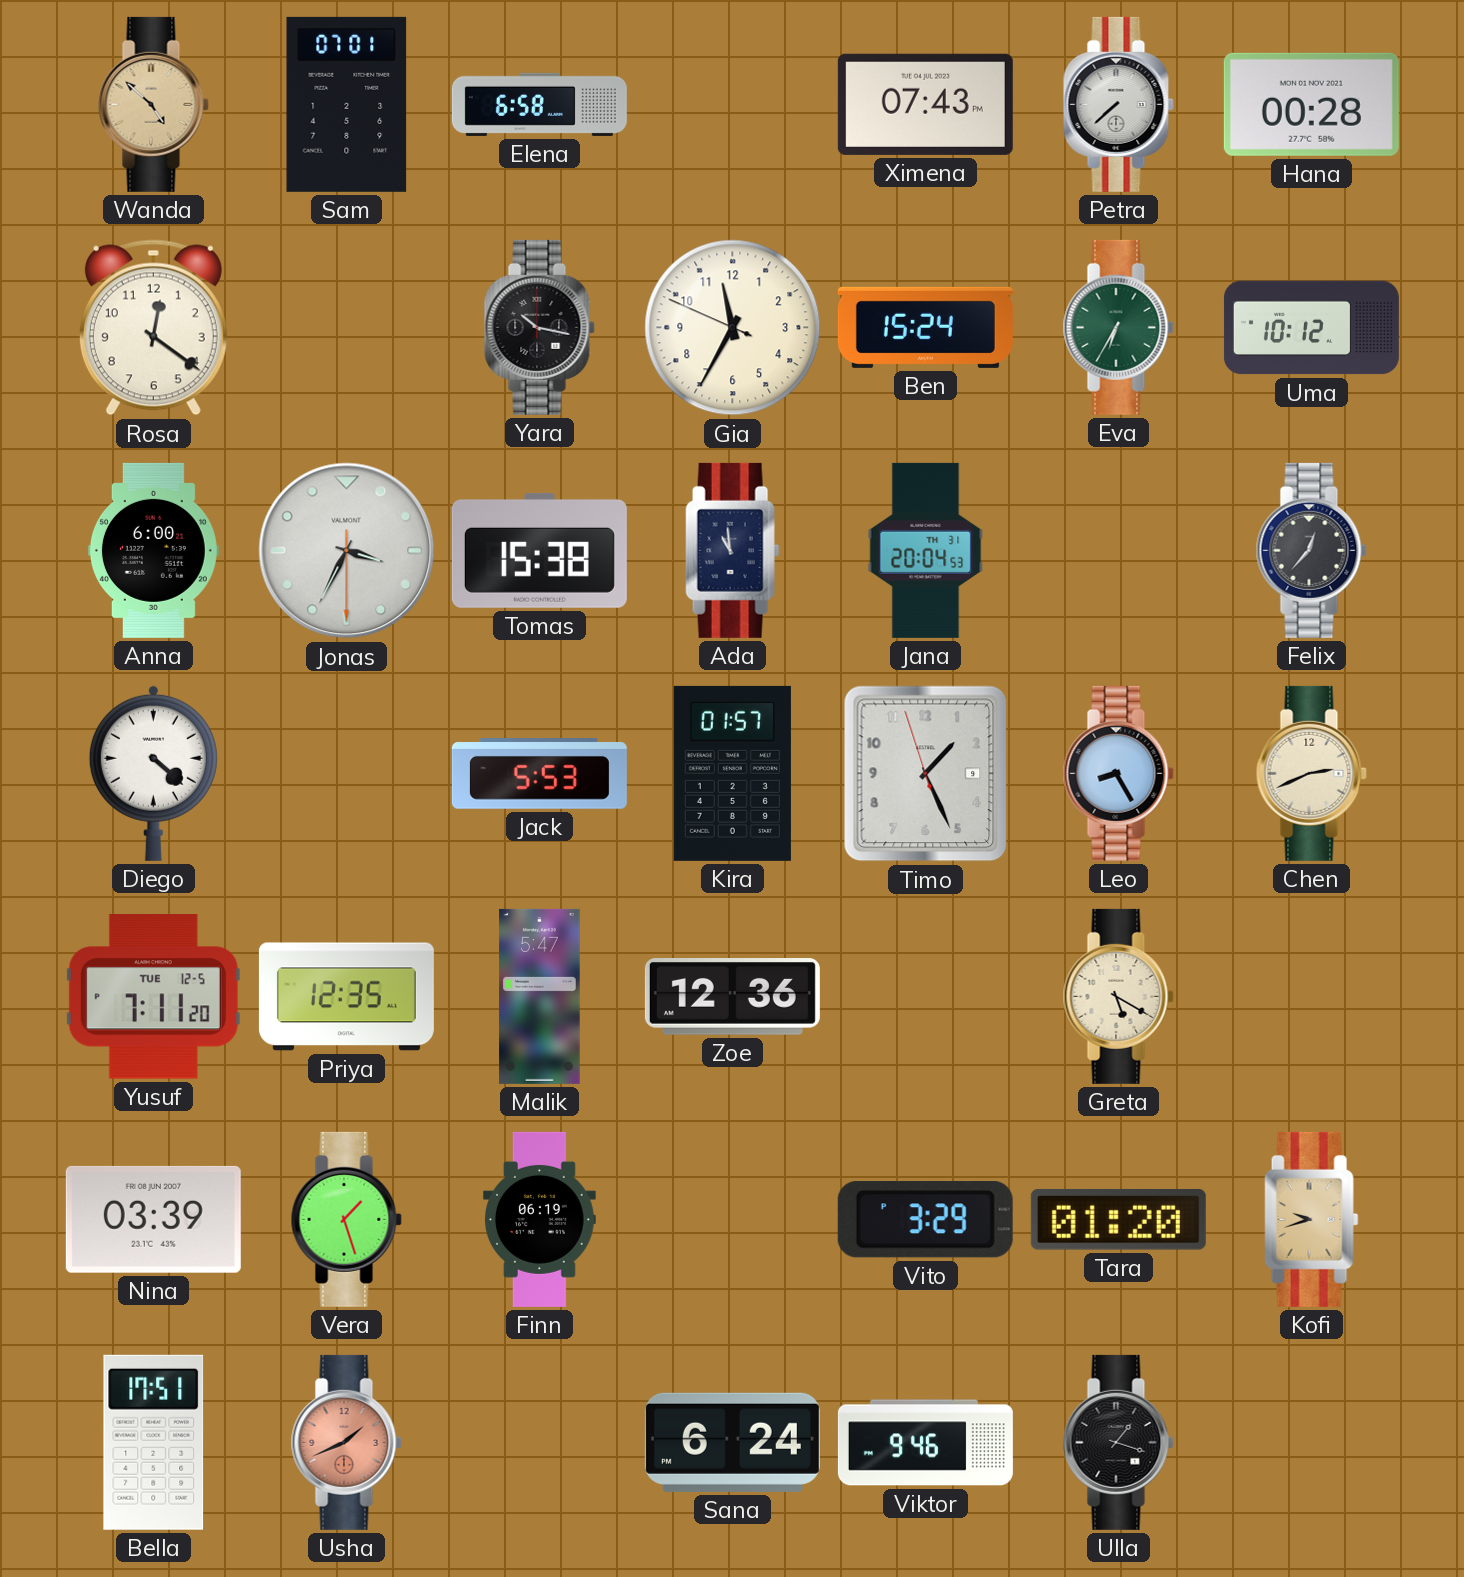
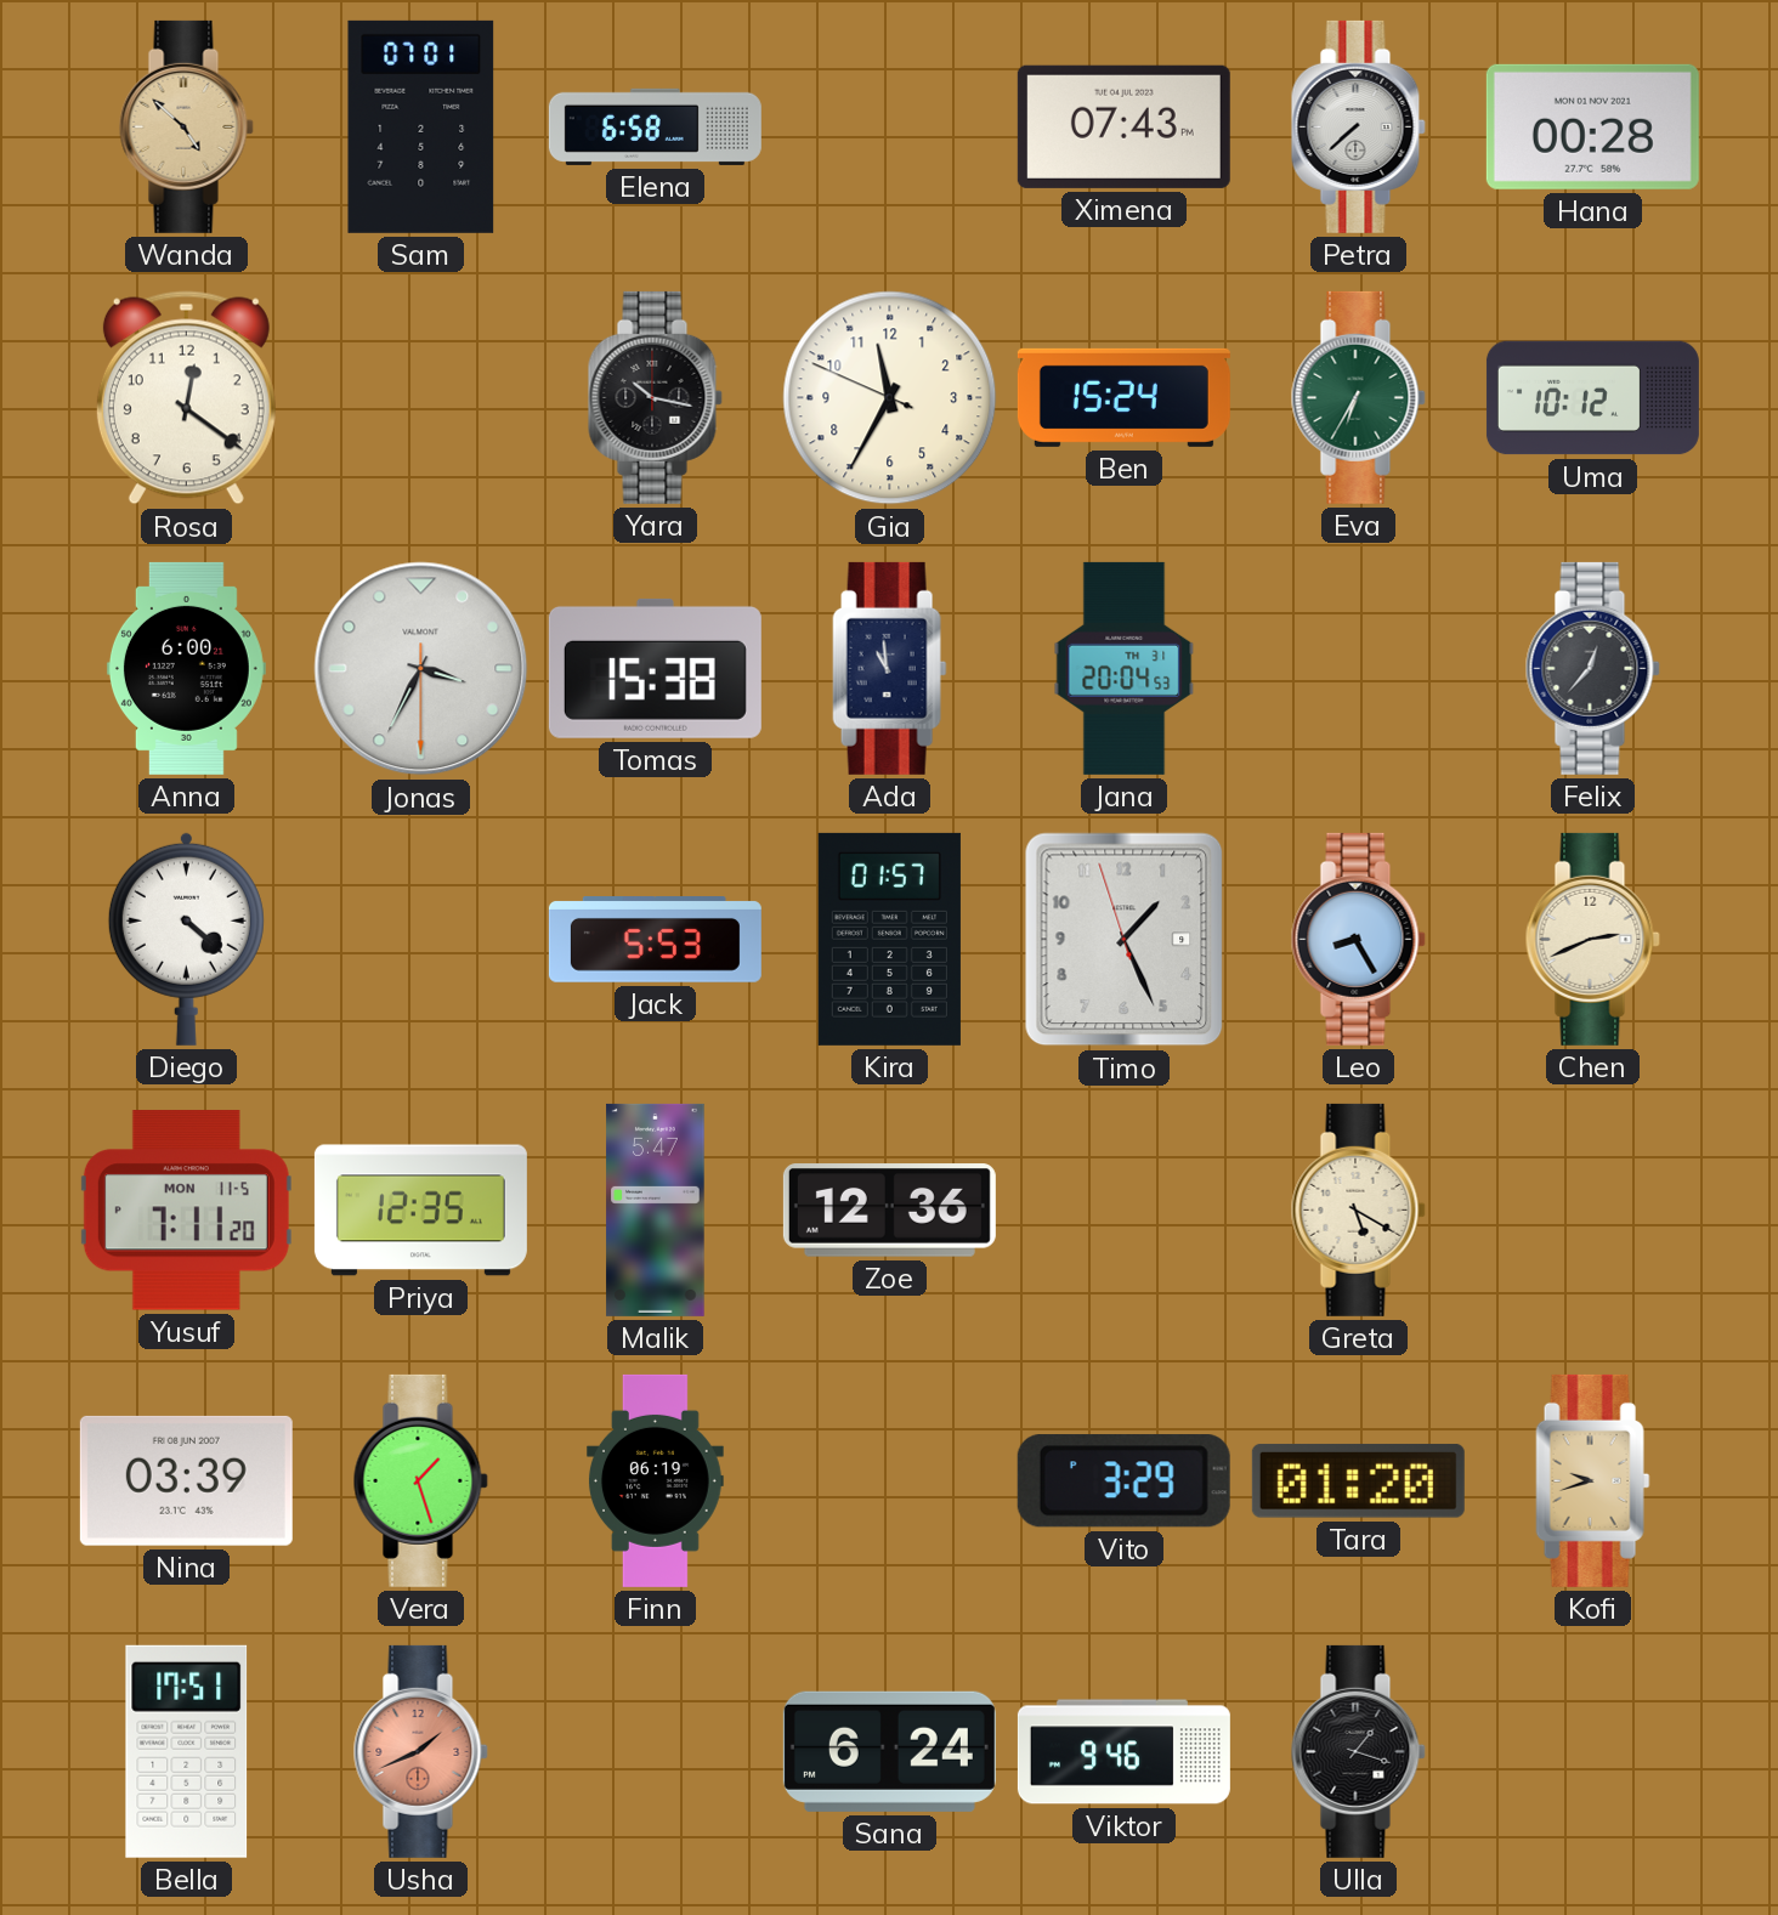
Yusuf date: TUE 12-5 -> MON 11-5
